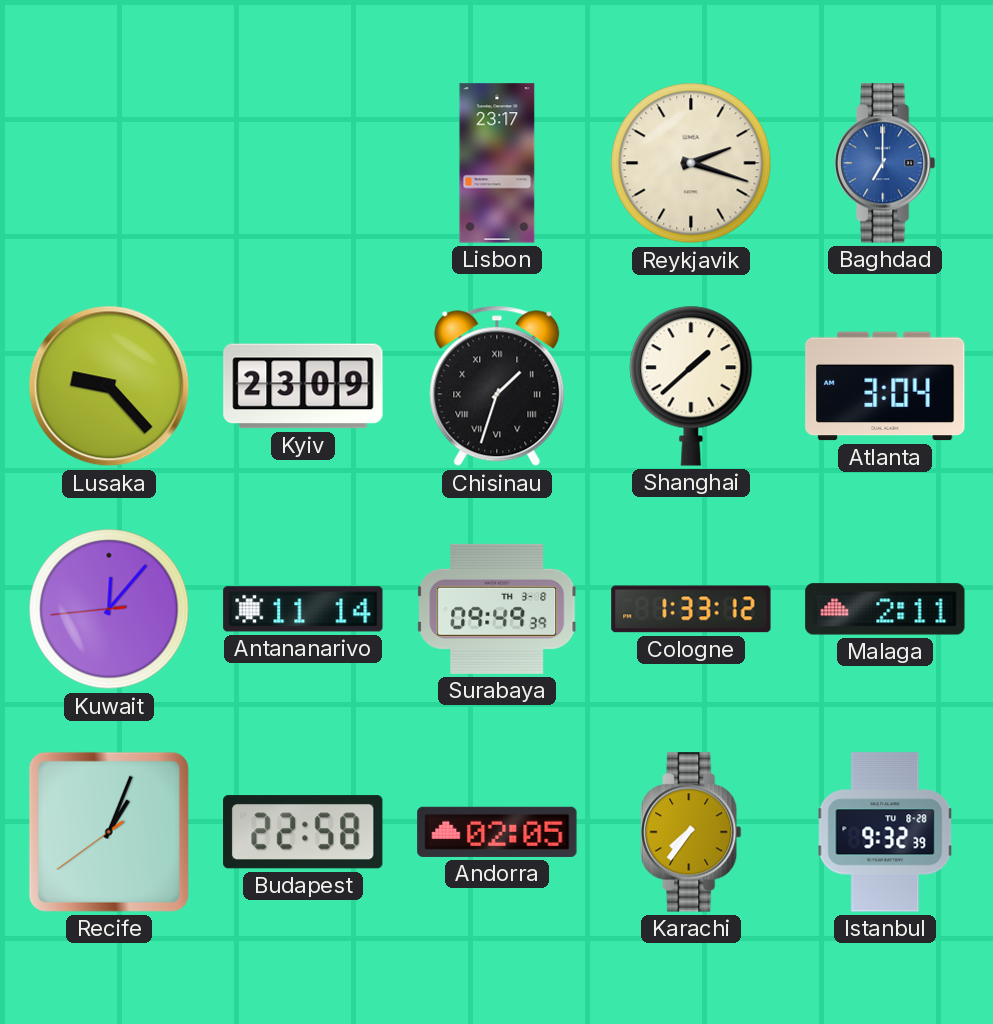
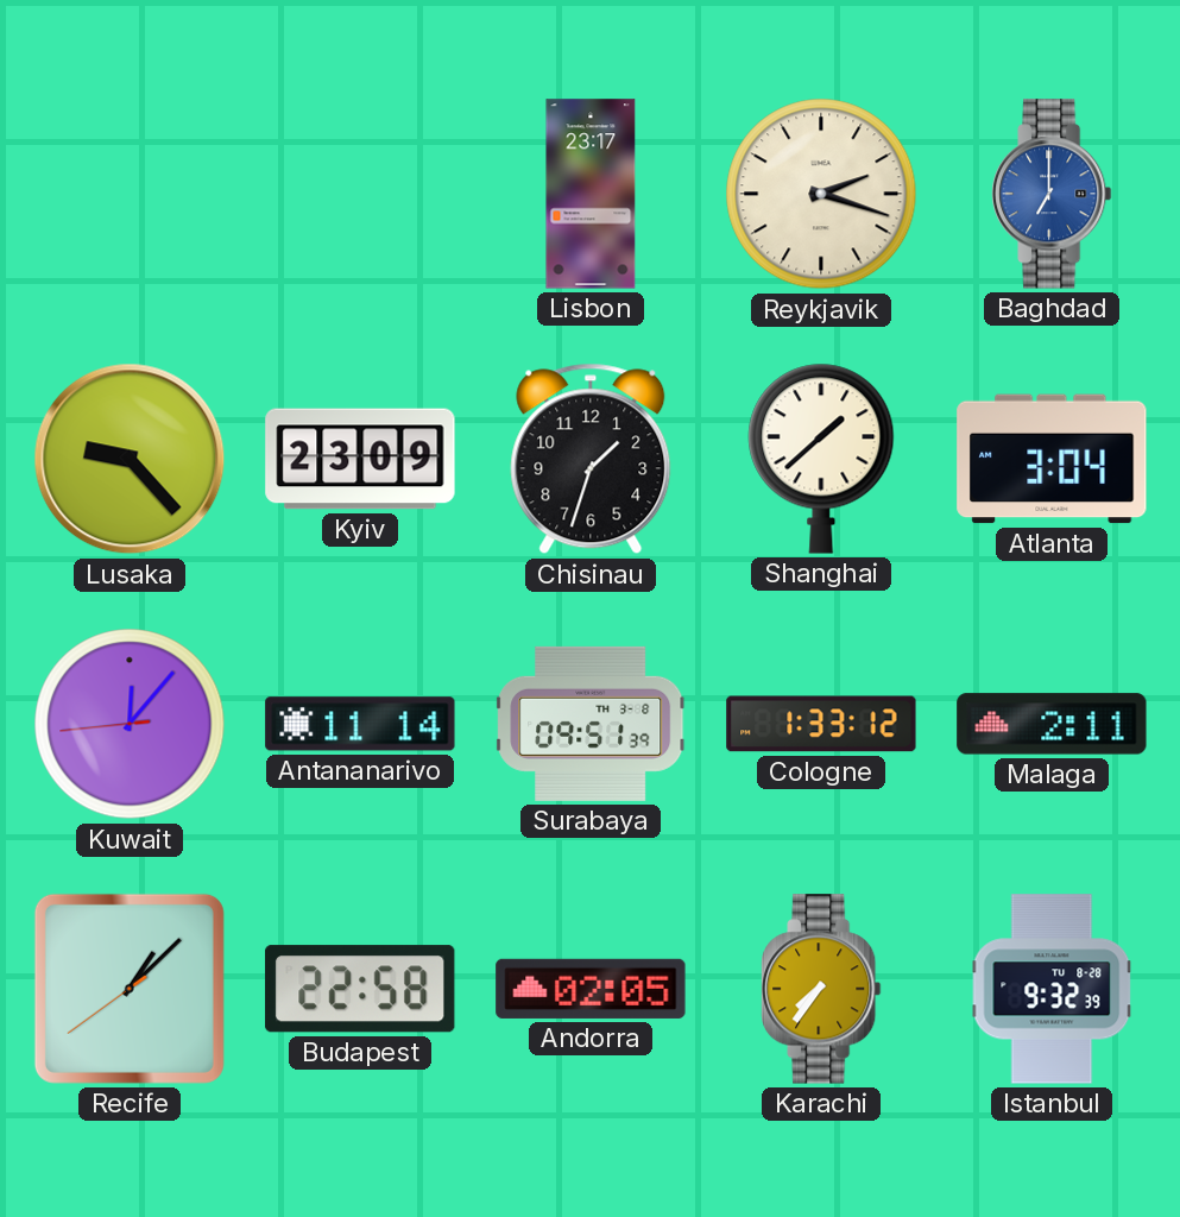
Chisinau numerals: Roman -> Arabic
Surabaya: 09:49 -> 09:51
Recife: 1:03 -> 1:07
